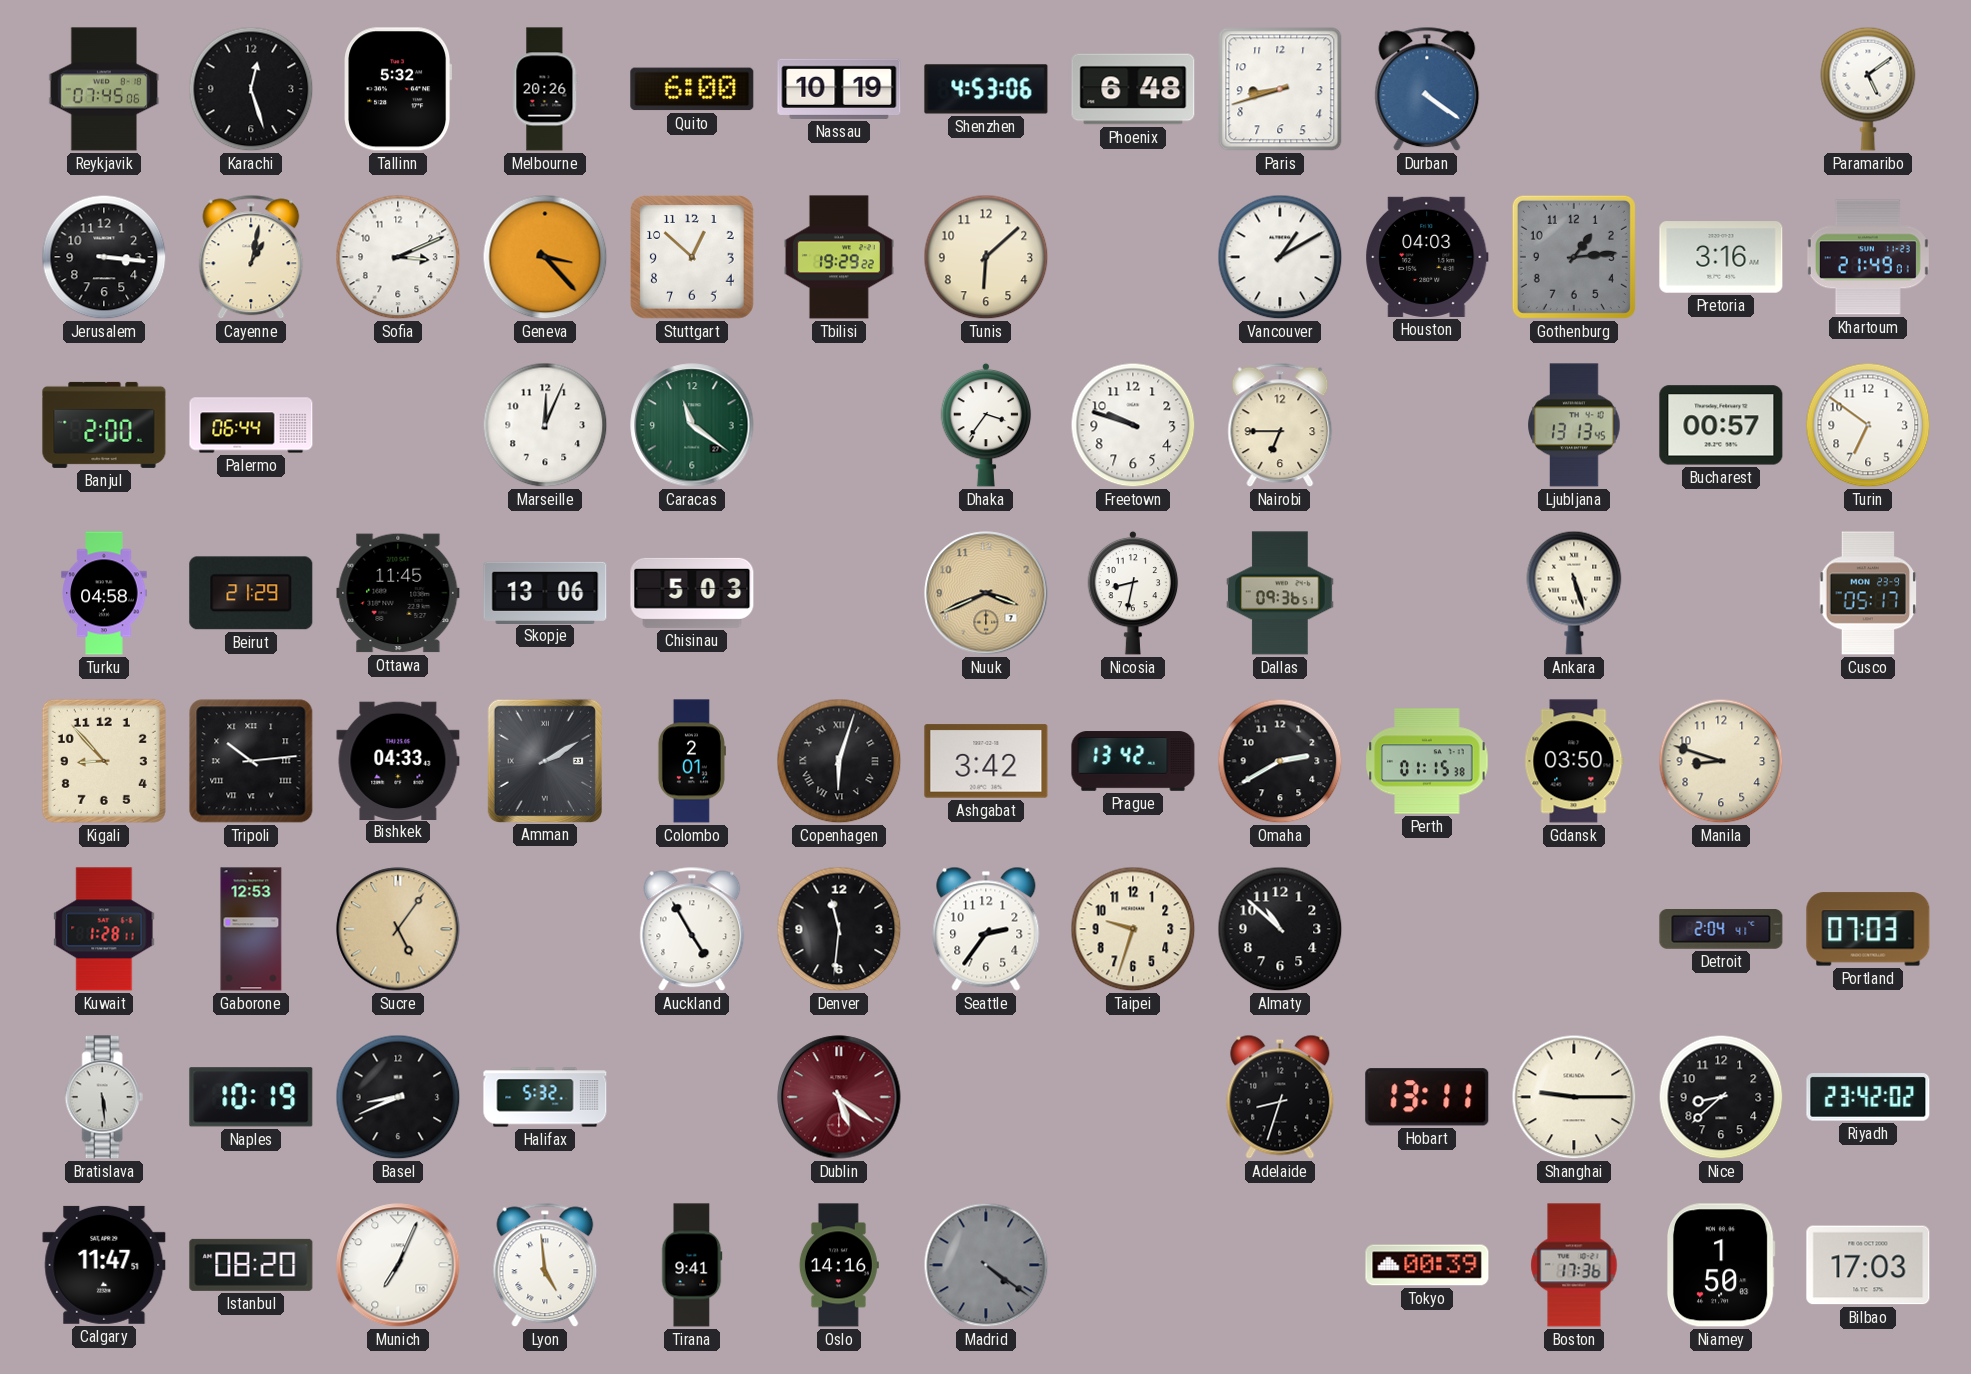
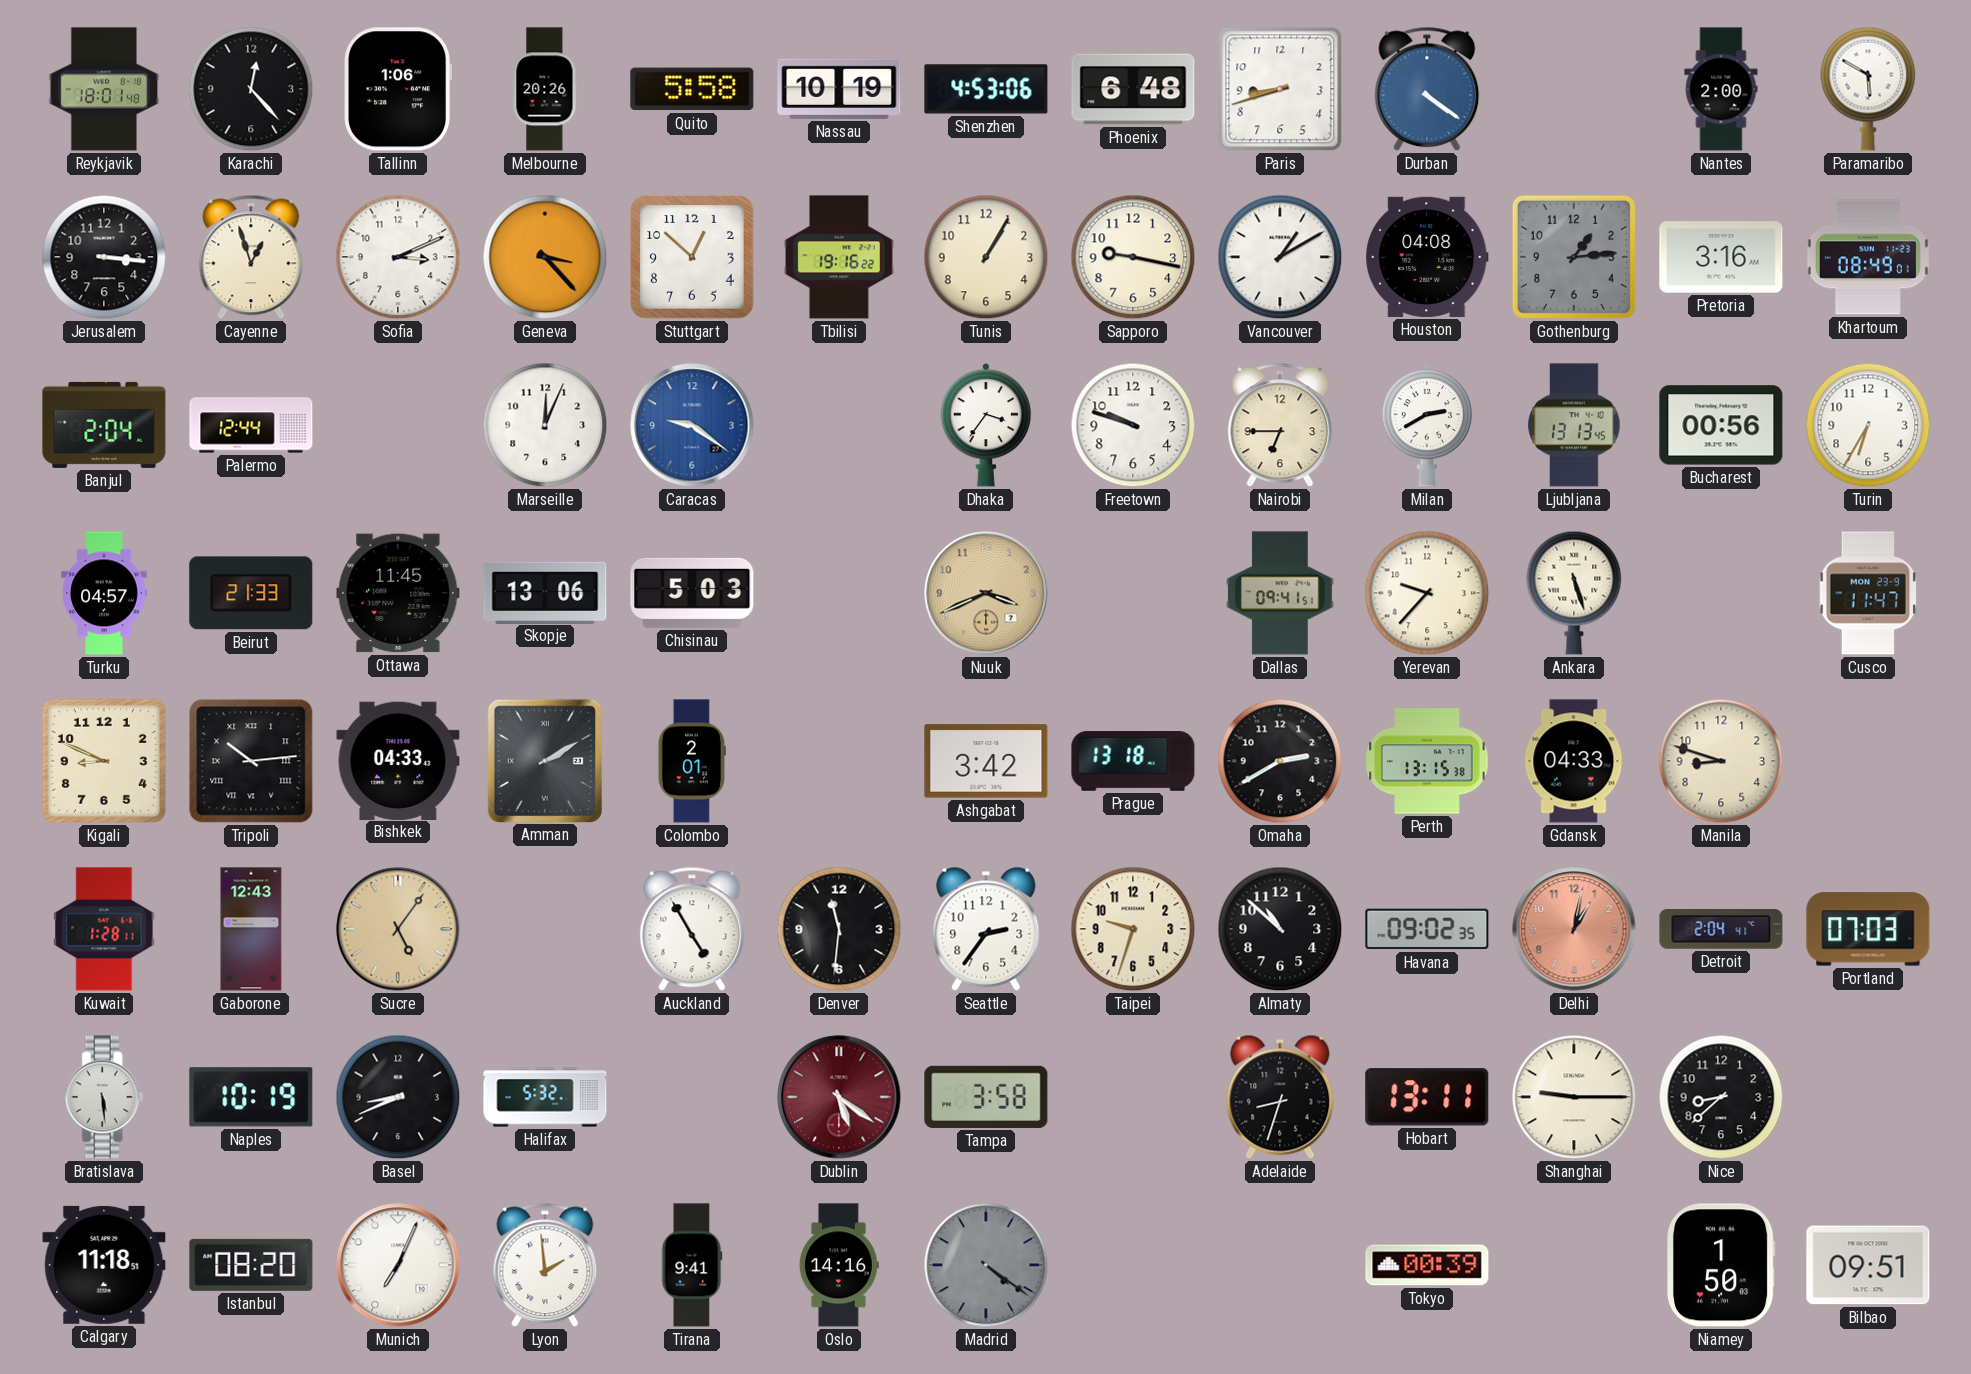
Reykjavik: 07:45 -> 18:01
Karachi: 12:27 -> 12:23
Tallinn: 5:32 -> 1:06
Quito: 6:00 -> 5:58
Nantes: none -> 2:00
Paramaribo: 5:09 -> 5:50
Cayenne: 1:02 -> 12:57
Tbilisi: 19:29 -> 19:16
Tunis: 6:08 -> 1:05
Sapporo: none -> 9:17
Houston: 04:03 -> 04:08
Khartoum: 21:49 -> 08:49
Banjul: 2:00 -> 2:04
Palermo: 06:44 -> 12:44
Caracas: 11:21 -> 9:21
Caracas dial: green -> blue
Milan: none -> 2:40
Bucharest: 00:57 -> 00:56
Turin: 6:51 -> 6:35
Turku: 04:58 -> 04:57
Beirut: 21:29 -> 21:33
Nicosia: 8:32 -> none
Dallas: 09:36 -> 09:41
Yerevan: none -> 9:37
Cusco: 05:17 -> 11:47
Kigali: 8:53 -> 8:49
Copenhagen: 6:03 -> none
Prague: 13:42 -> 13:18
Perth: 01:15 -> 13:15
Gdansk: 03:50 -> 04:33
Gaborone: 12:53 -> 12:43
Havana: none -> 09:02
Delhi: none -> 1:02
Tampa: none -> 3:58
Riyadh: 23:42 -> none
Calgary: 11:47 -> 11:18
Lyon: 4:59 -> 1:59
Boston: 17:36 -> none
Bilbao: 17:03 -> 09:51
